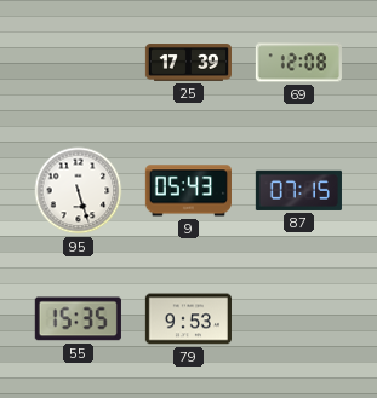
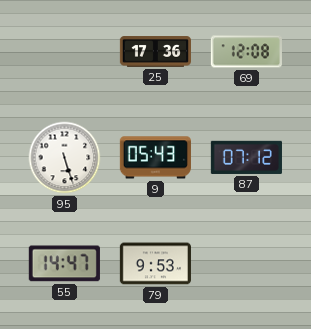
25: 17:39 -> 17:36
87: 07:15 -> 07:12
55: 15:35 -> 14:47
